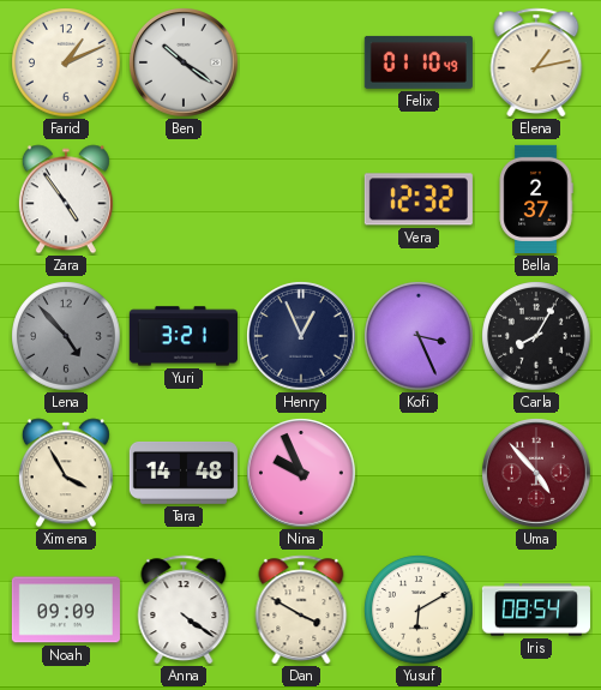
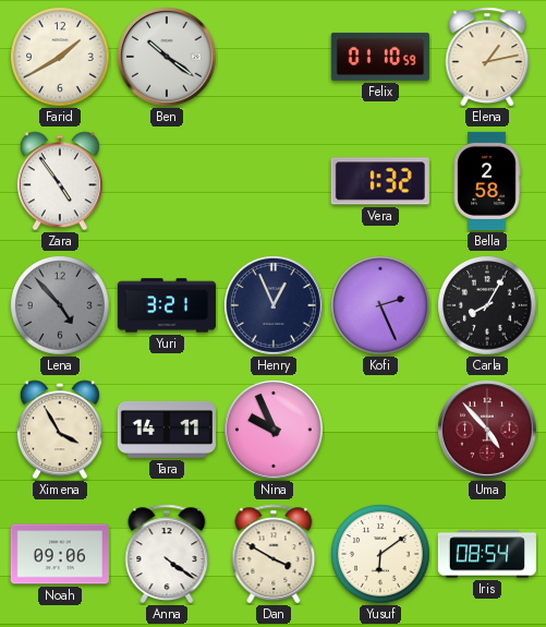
Farid: 1:11 -> 1:40
Felix: 01:10:49 -> 01:10:59
Vera: 12:32 -> 1:32
Bella: 2:37 -> 2:58
Kofi: 3:26 -> 2:26
Tara: 14:48 -> 14:11
Noah: 09:09 -> 09:06
Yusuf: 6:10 -> 6:09
